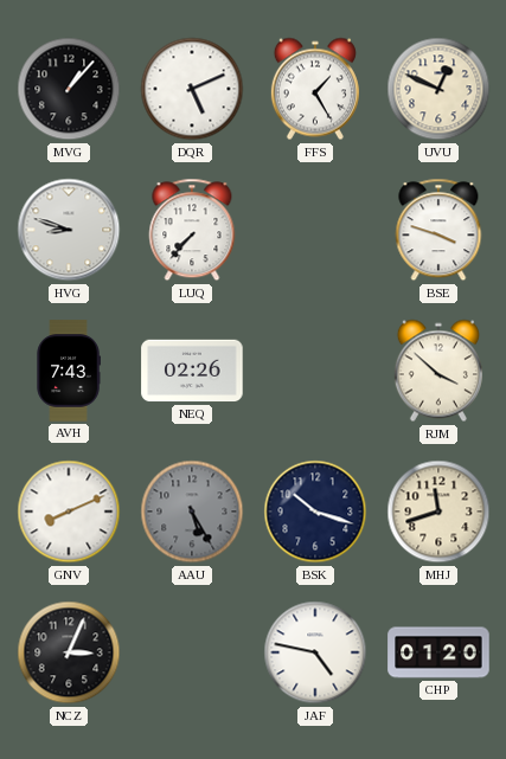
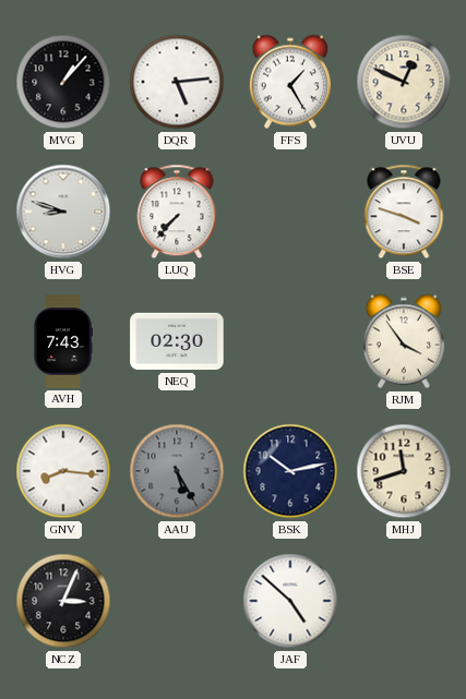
DQR: 5:11 -> 5:14
NEQ: 02:26 -> 02:30
RJM: 3:52 -> 3:54
GNV: 8:11 -> 8:16
BSK: 10:18 -> 10:13
JAF: 4:47 -> 4:52
CHP: 01:20 -> none
